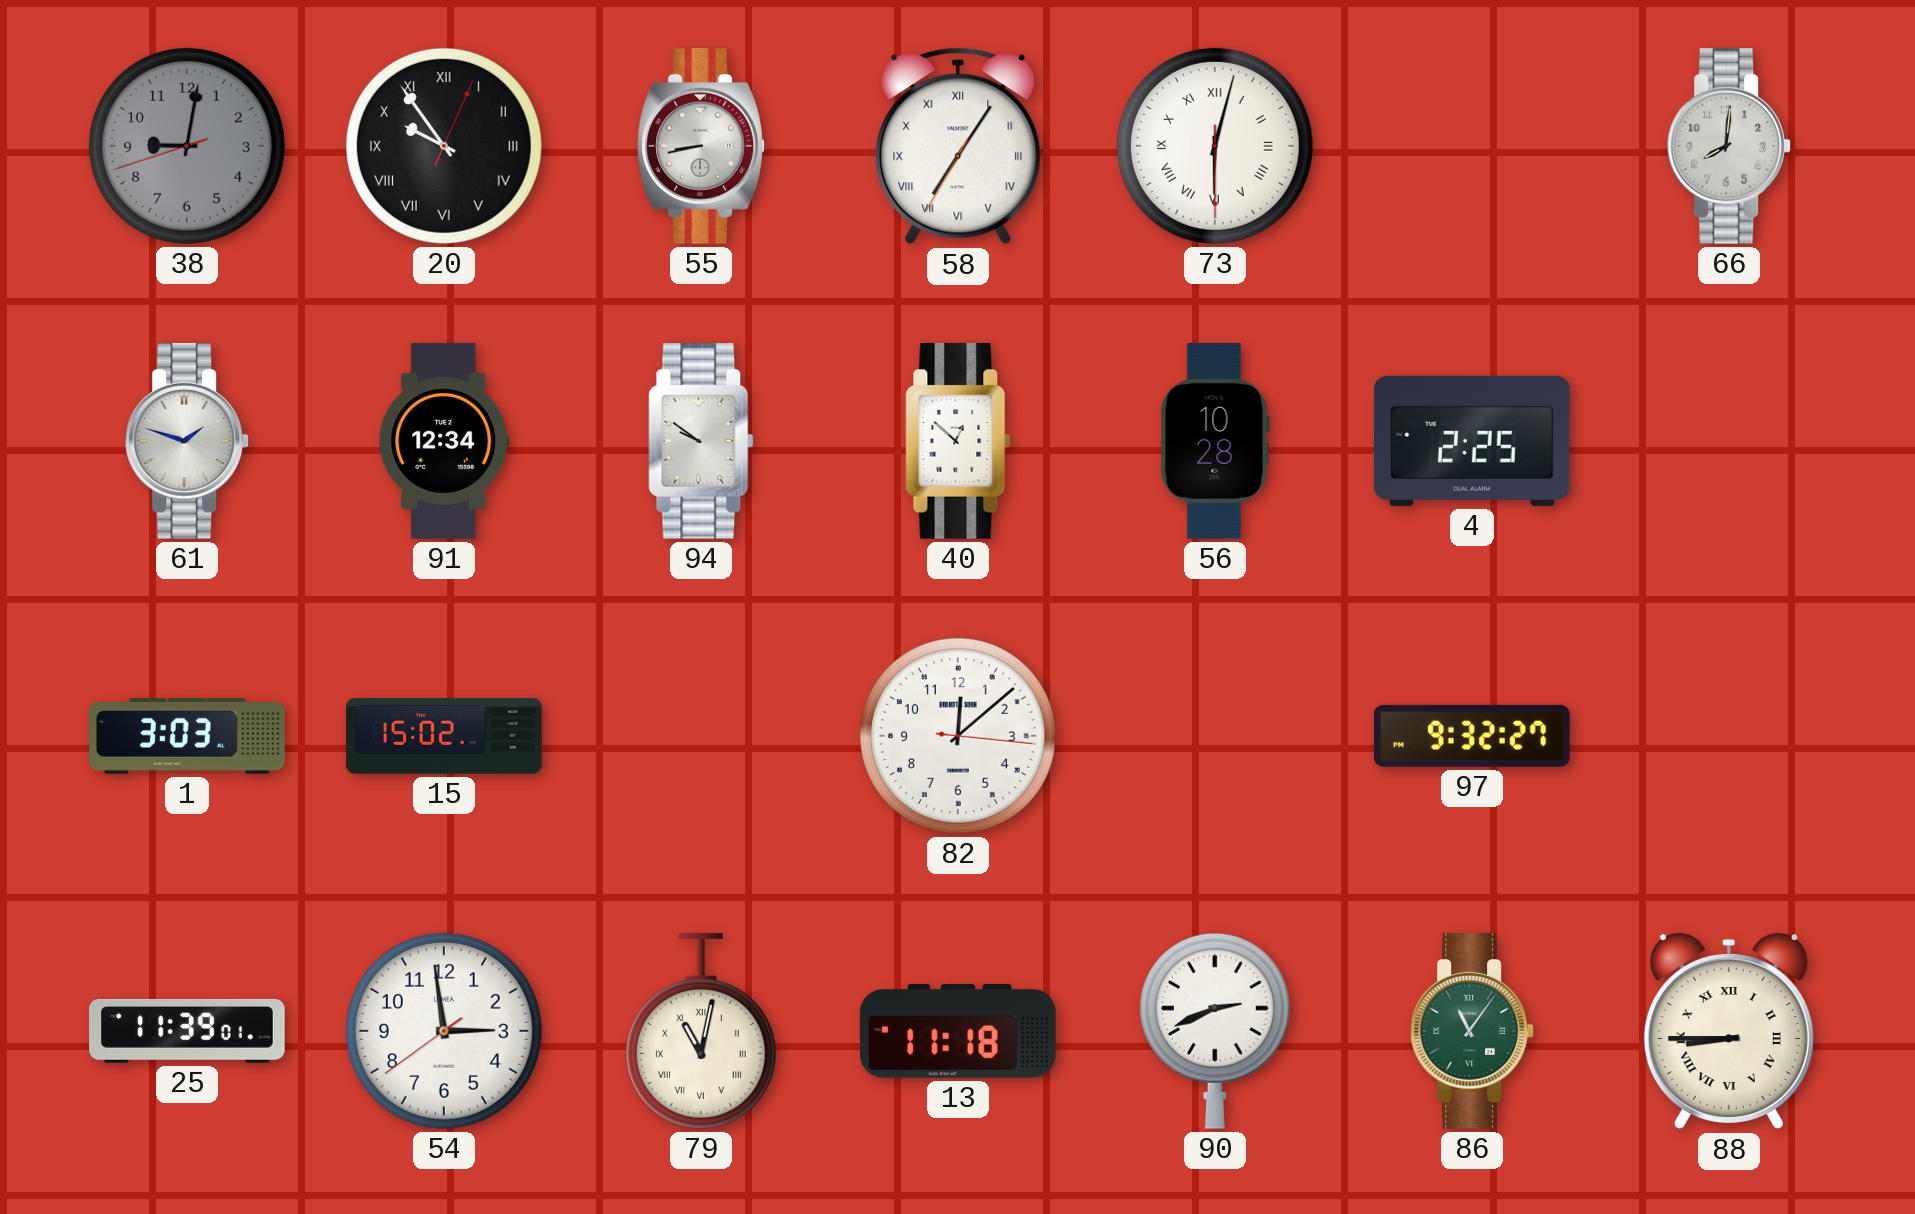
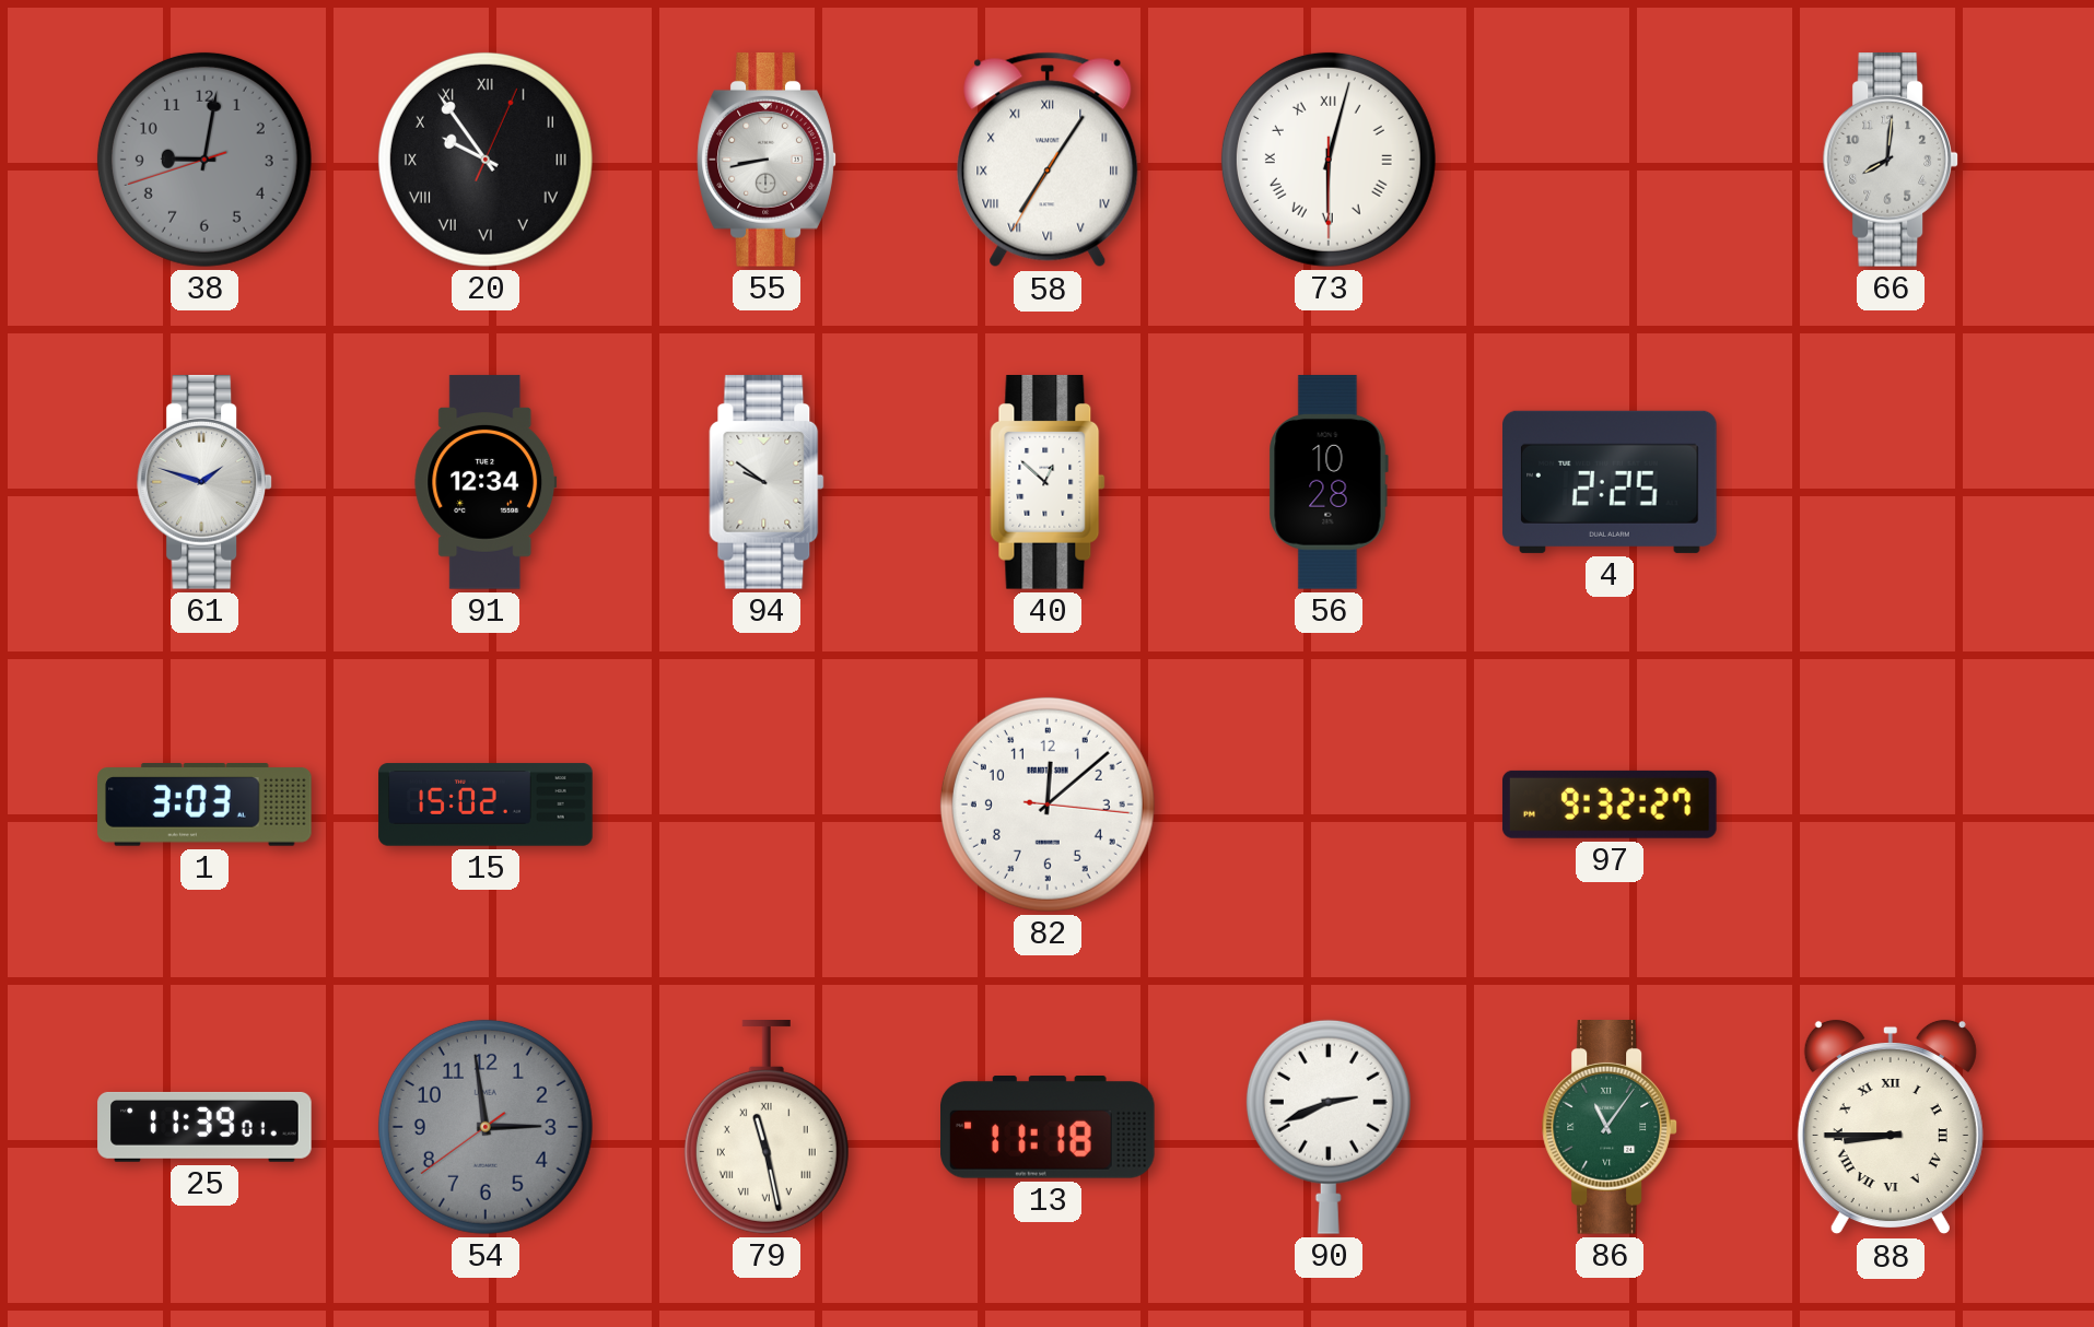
54 dial: white -> grey
79: 11:02 -> 11:28
